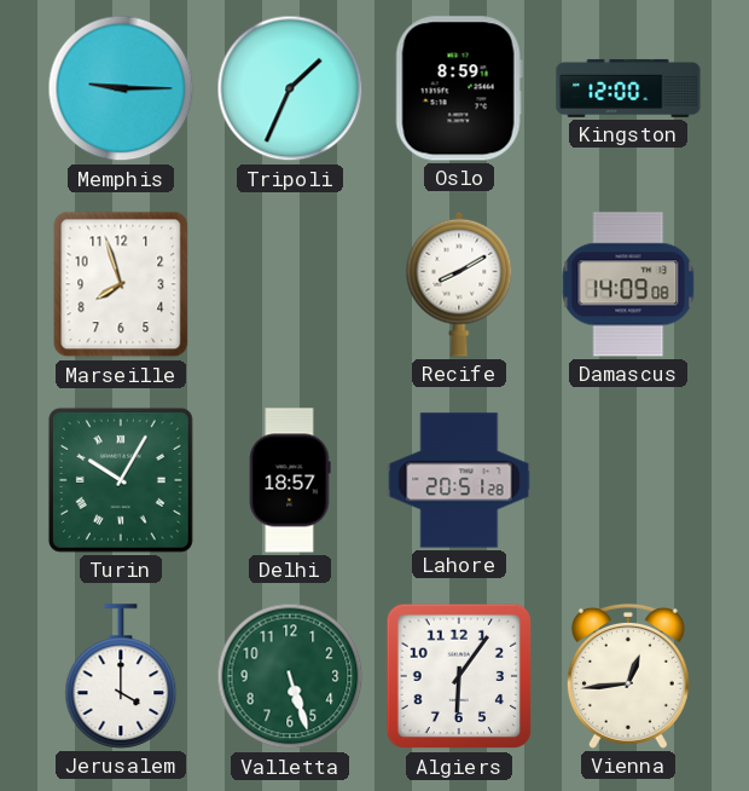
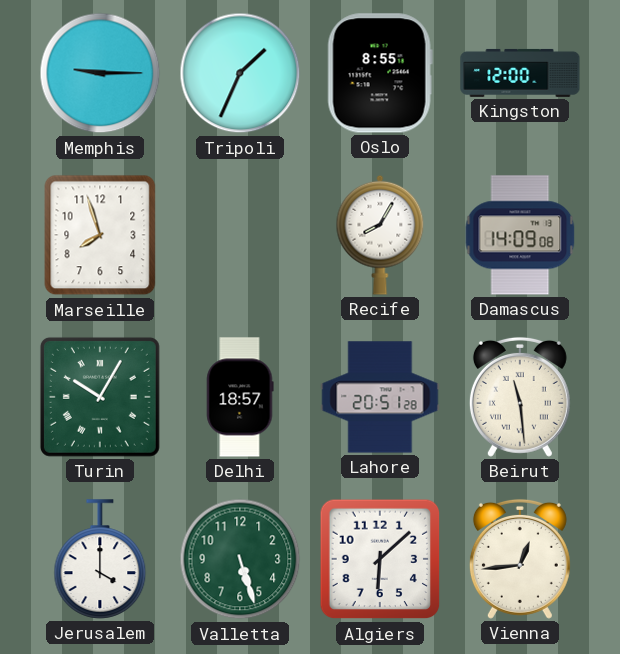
Oslo: 8:59 -> 8:55
Recife: 8:10 -> 8:05
Beirut: none -> 11:29
Algiers: 6:06 -> 6:08
